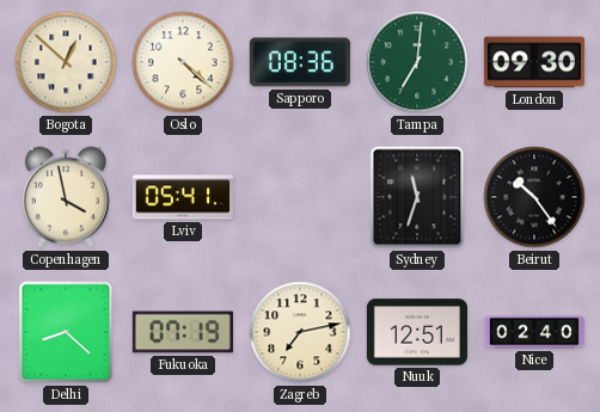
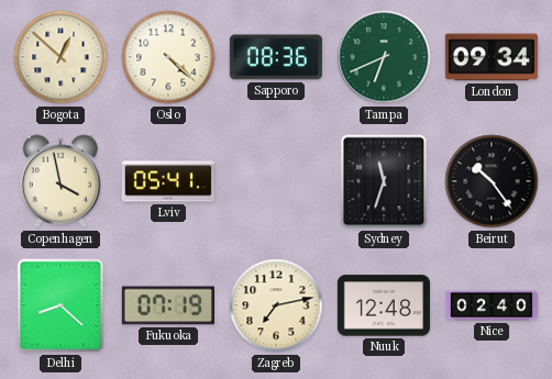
Tampa: 7:01 -> 6:41
London: 09:30 -> 09:34
Nuuk: 12:51 -> 12:48
